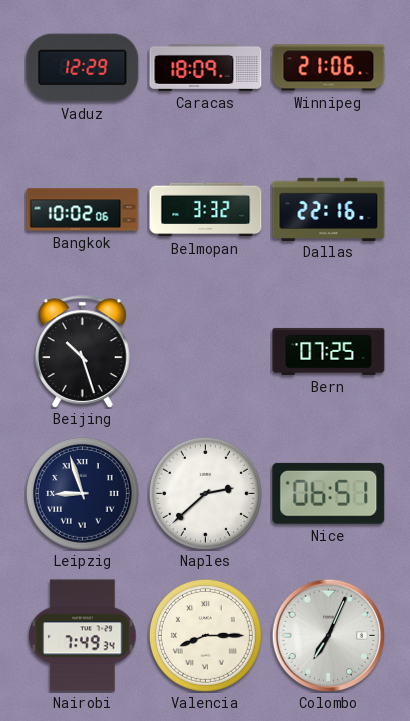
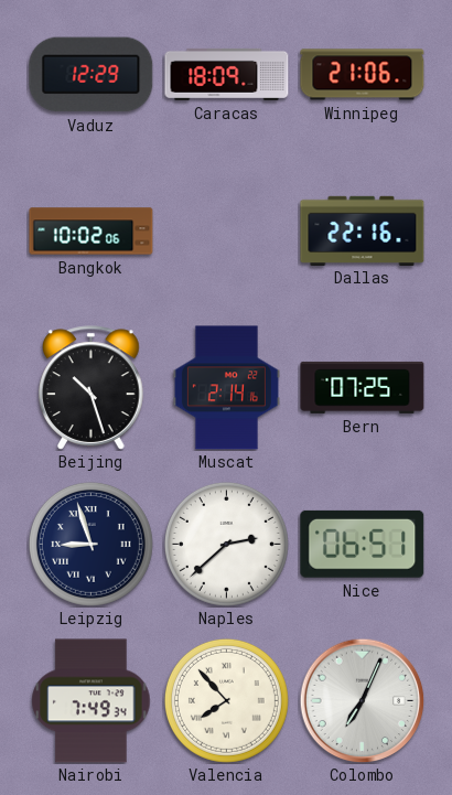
Belmopan: 3:32 -> none
Muscat: none -> 2:14
Valencia: 8:15 -> 7:53
